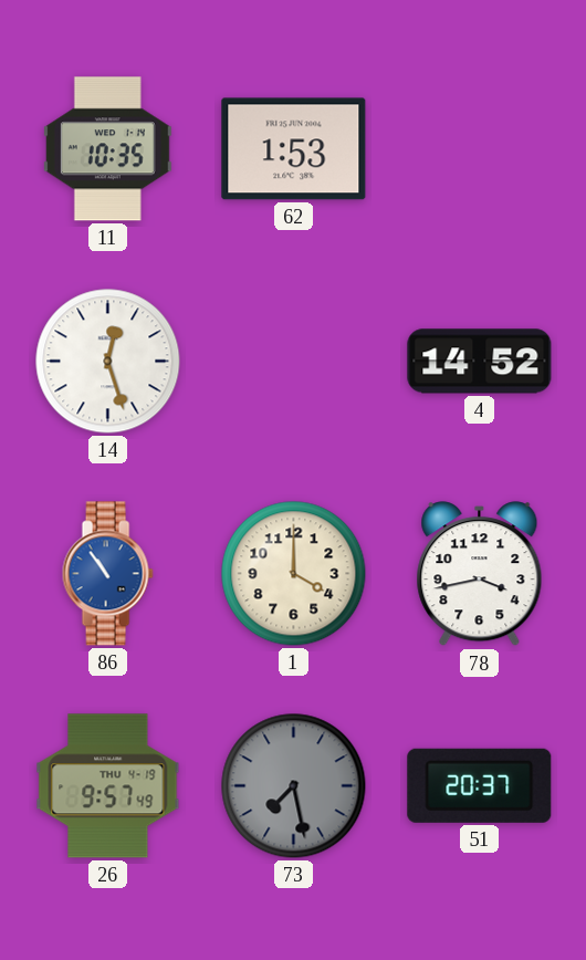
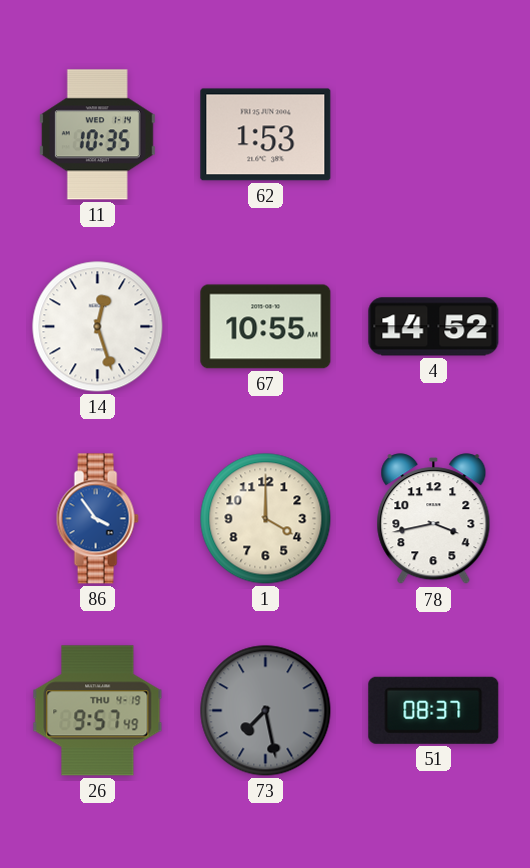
67: none -> 10:55
86: 10:54 -> 3:54
51: 20:37 -> 08:37
